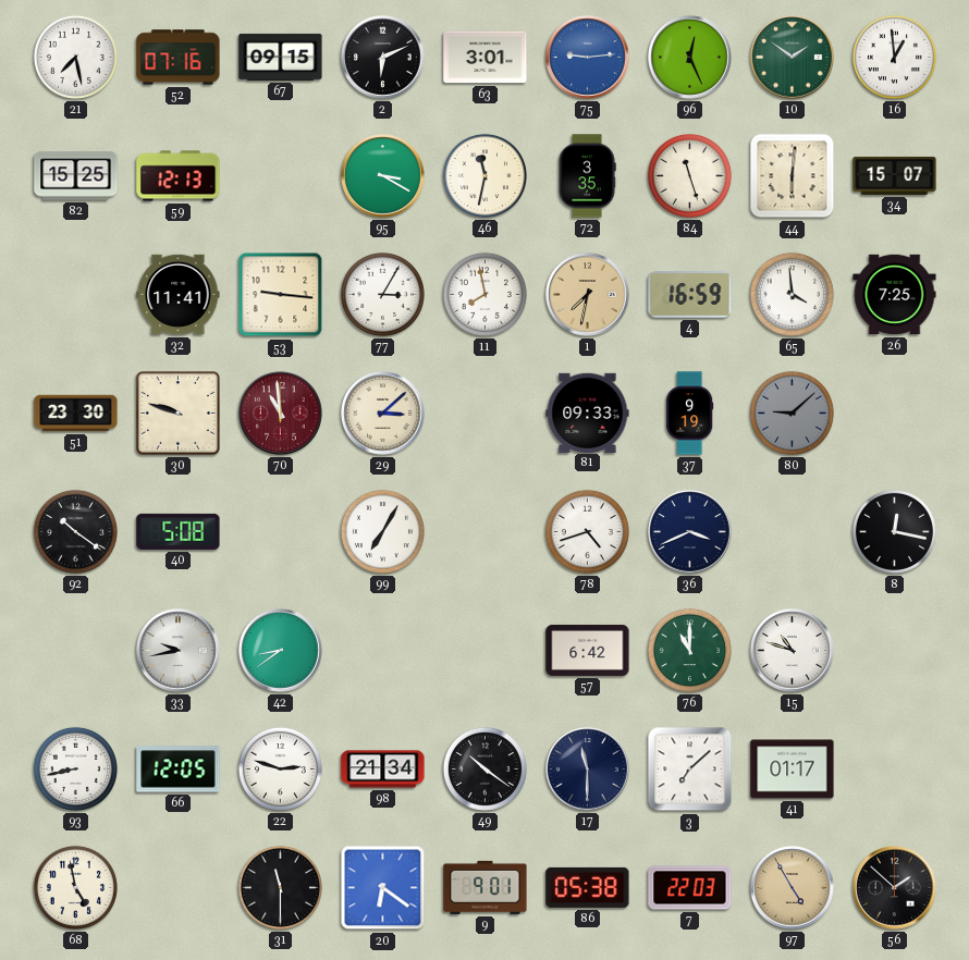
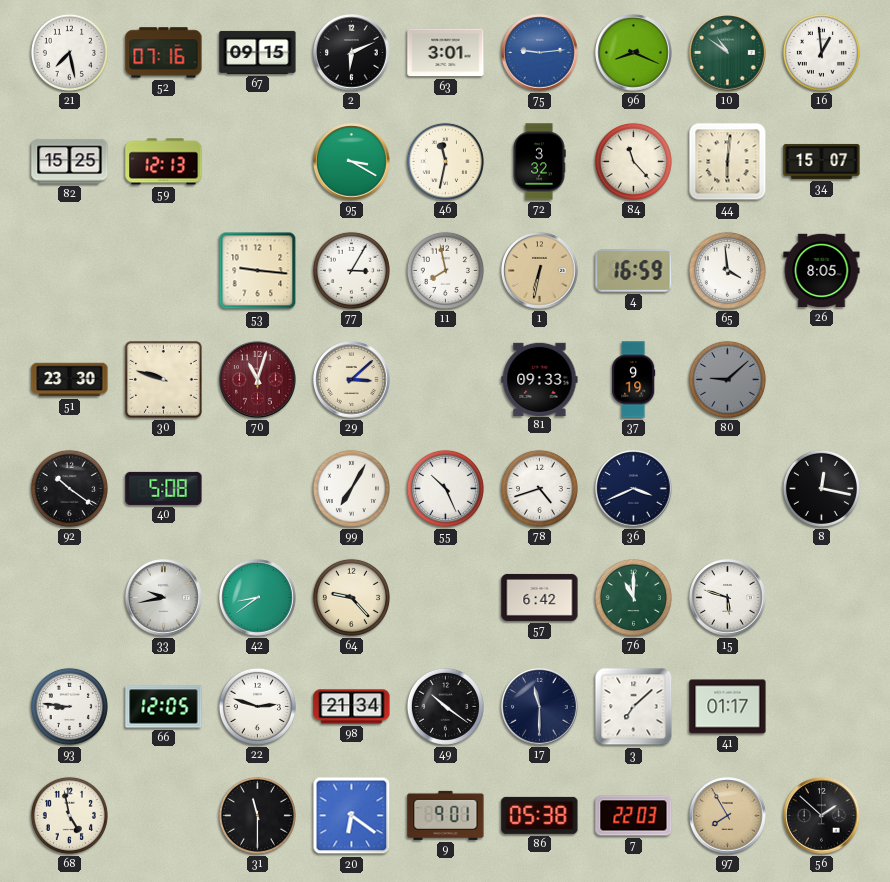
96: 12:26 -> 8:19
10: 1:51 -> 10:51
72: 3:35 -> 3:32
84: 11:27 -> 11:23
32: 11:41 -> none
1: 7:32 -> 6:32
26: 7:25 -> 8:05
70: 10:59 -> 11:03
55: none -> 10:26
64: none -> 9:23
15: 10:48 -> 5:48
93: 8:43 -> 8:46
97: 4:55 -> 7:55
